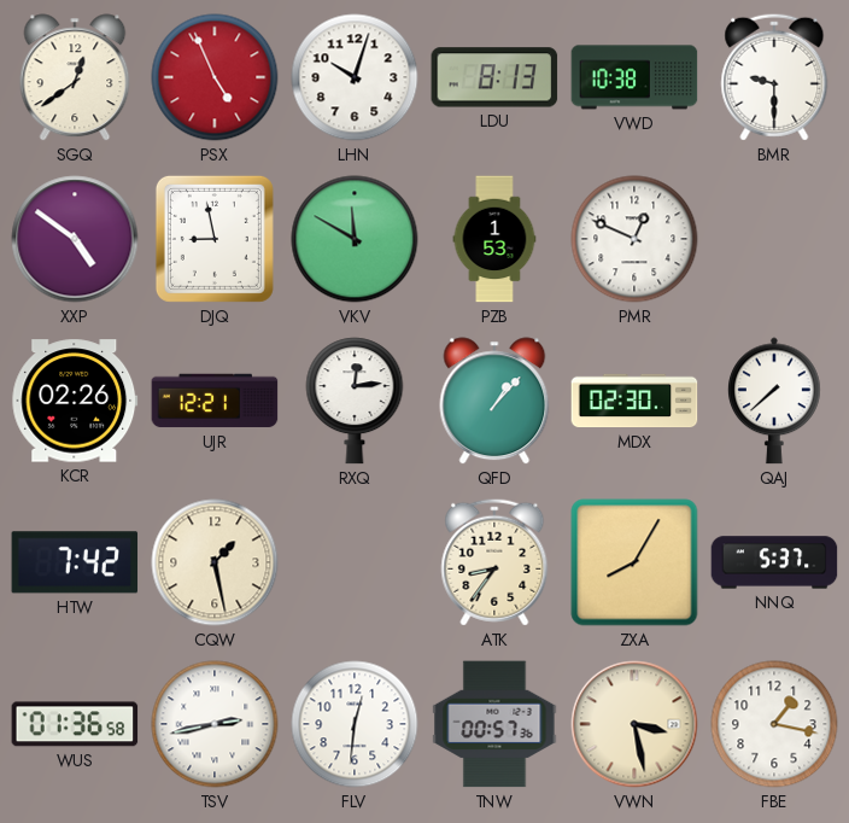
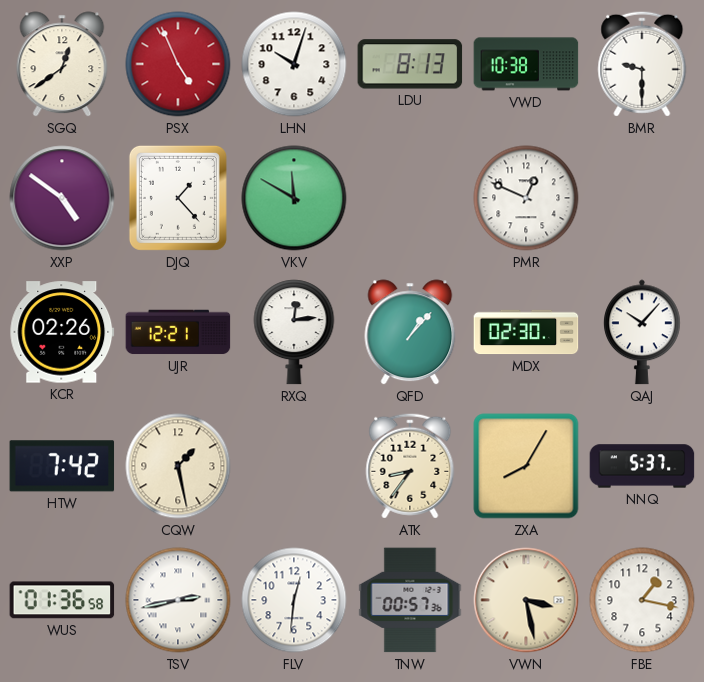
DJQ: 8:58 -> 1:23
PZB: 1:53 -> none
QAJ: 7:38 -> 10:07
